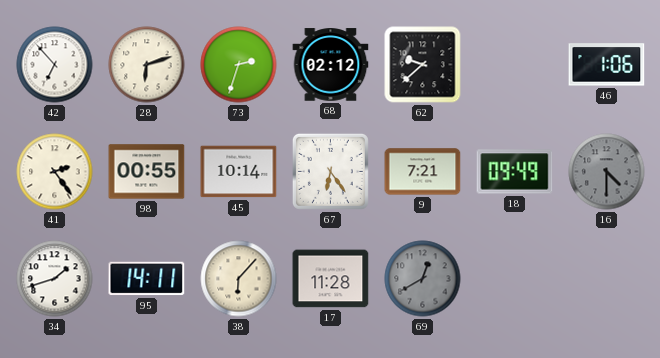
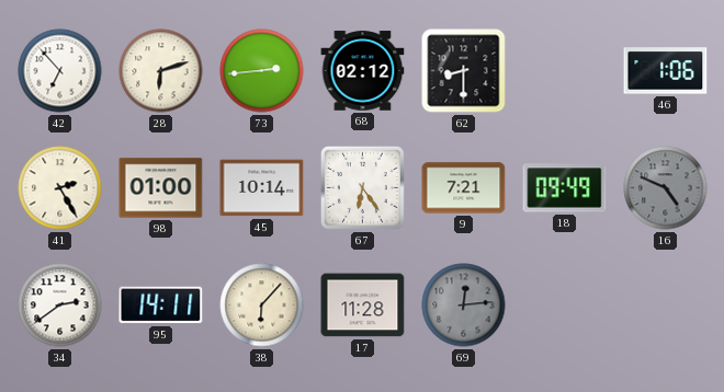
73: 2:33 -> 2:44
62: 9:38 -> 8:30
41: 2:24 -> 2:25
98: 00:55 -> 01:00
16: 4:30 -> 4:49
34: 1:42 -> 2:39
69: 12:40 -> 12:14
